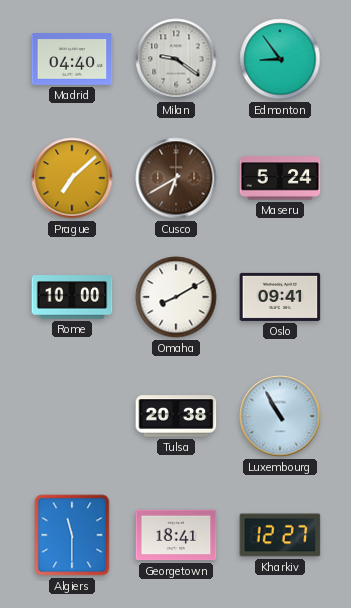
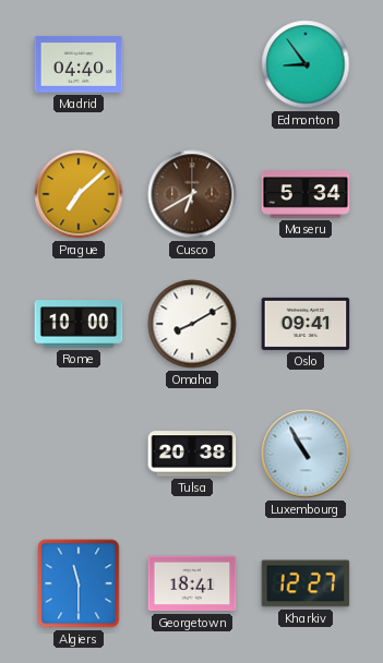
Milan: 9:21 -> none
Maseru: 5:24 -> 5:34
